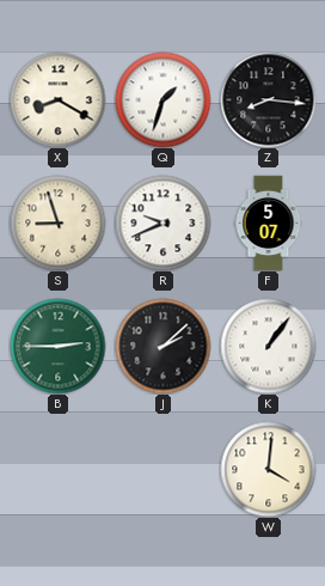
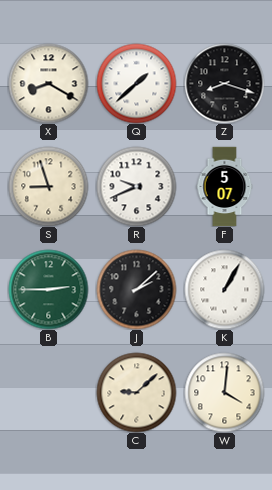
Q: 1:33 -> 1:38
Z: 8:16 -> 8:18
K: 1:06 -> 1:05
C: none -> 9:08
